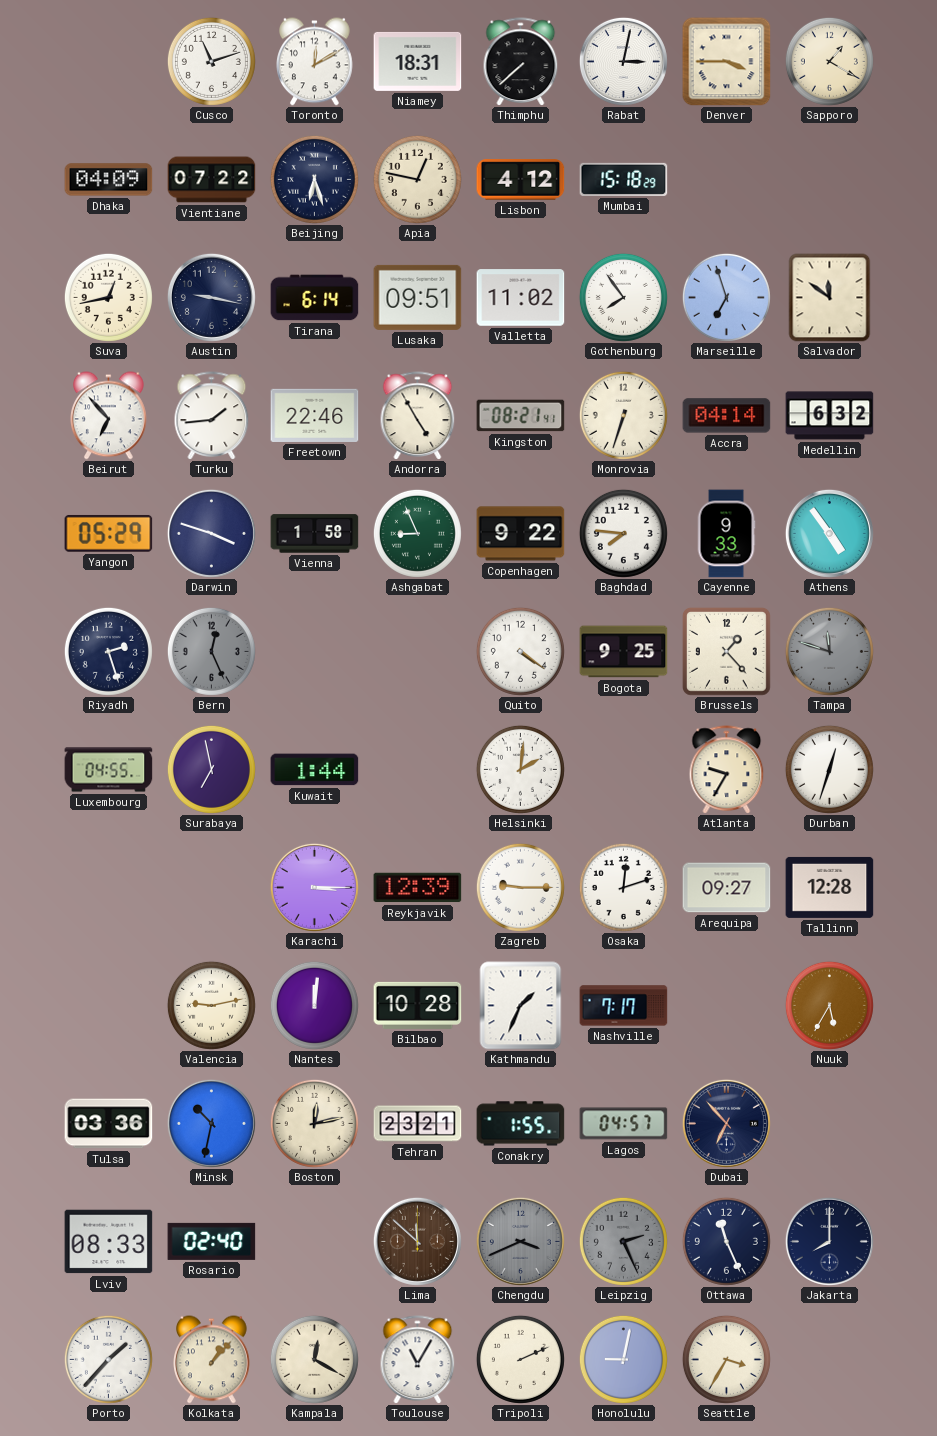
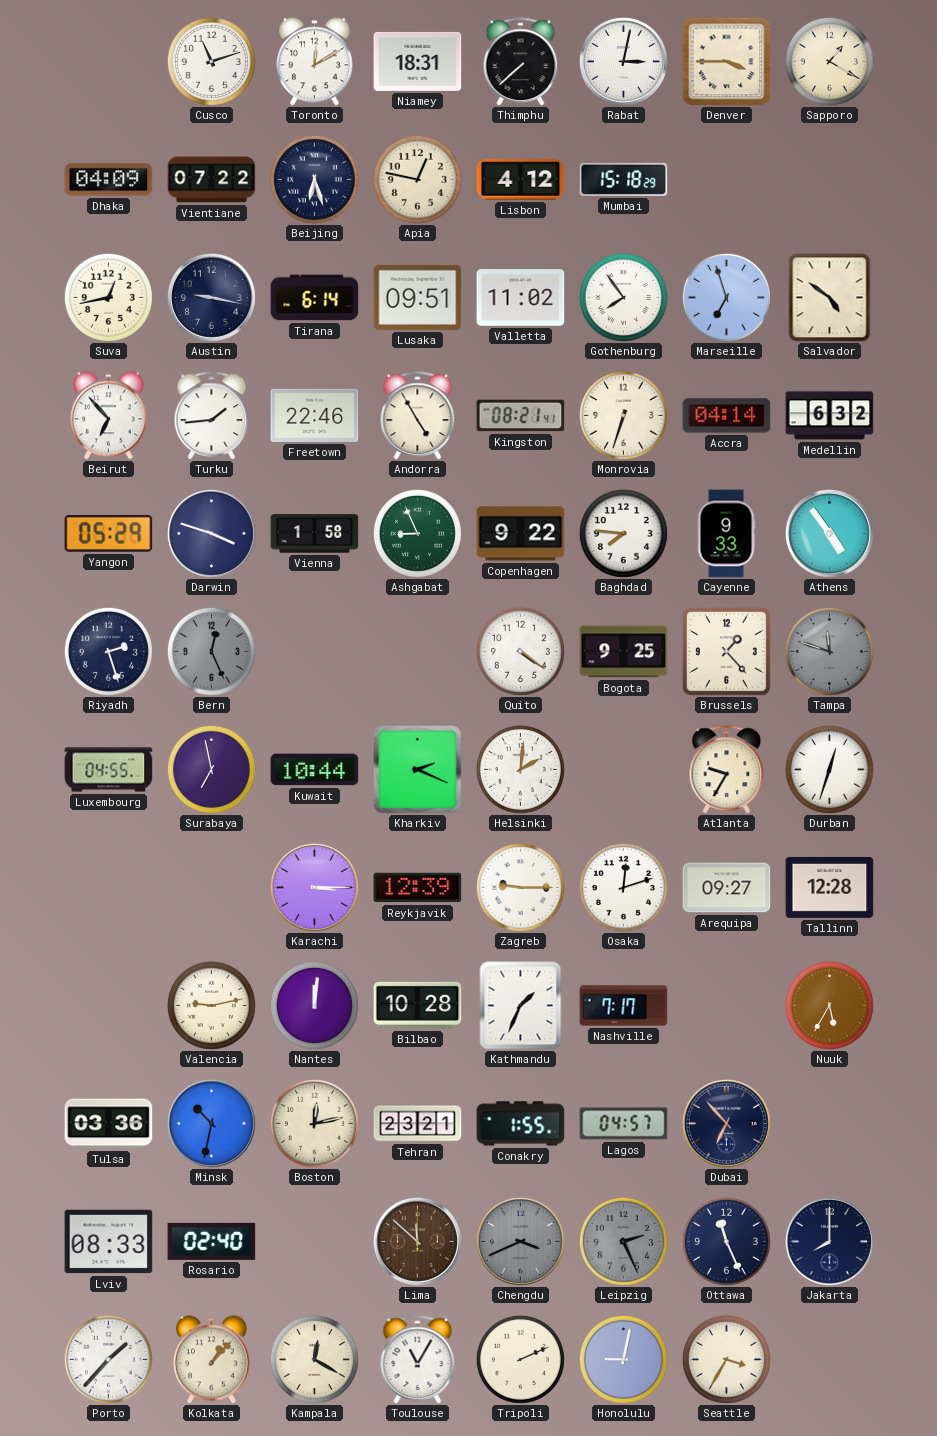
Salvador: 11:51 -> 4:51
Kuwait: 1:44 -> 10:44
Kharkiv: none -> 2:19
